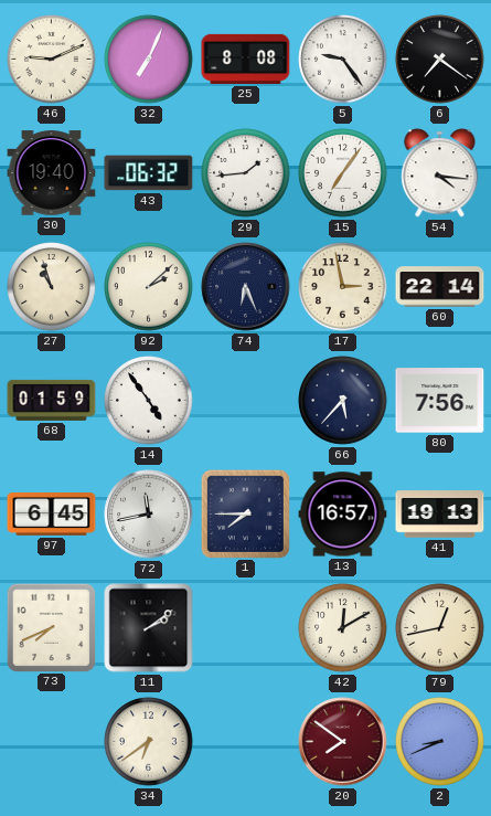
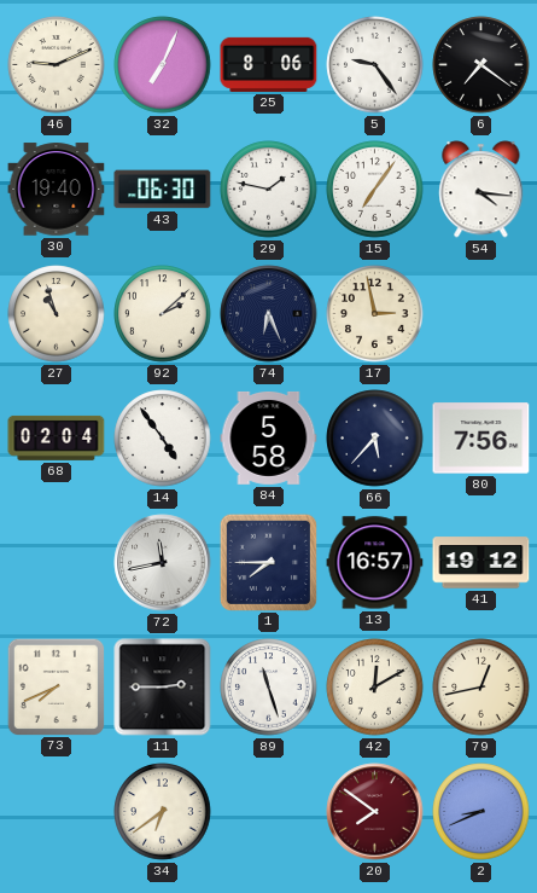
25: 8:08 -> 8:06
43: 06:32 -> 06:30
29: 1:44 -> 1:47
60: 22:14 -> none
68: 01:59 -> 02:04
84: none -> 5:58
97: 6:45 -> none
41: 19:13 -> 19:12
11: 2:09 -> 2:45
89: none -> 11:27
